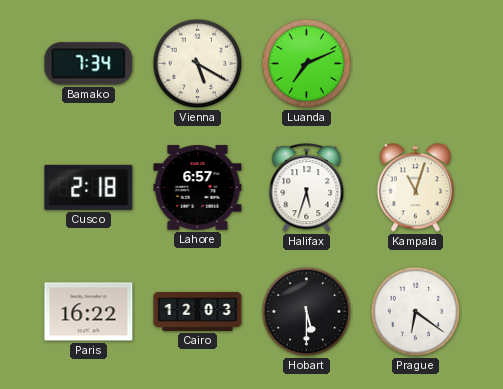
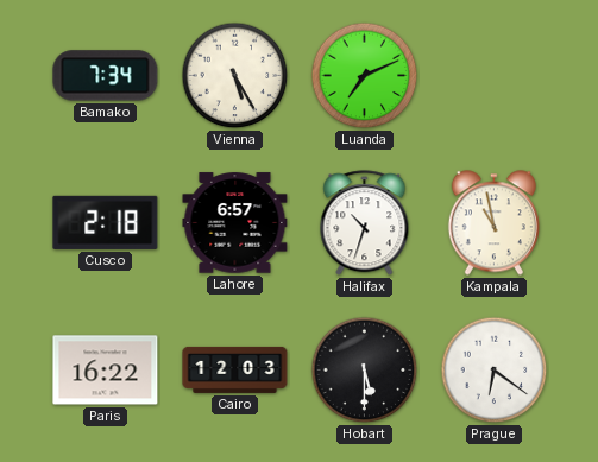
Vienna: 5:20 -> 5:25
Halifax: 5:33 -> 10:33
Kampala: 11:03 -> 10:58
